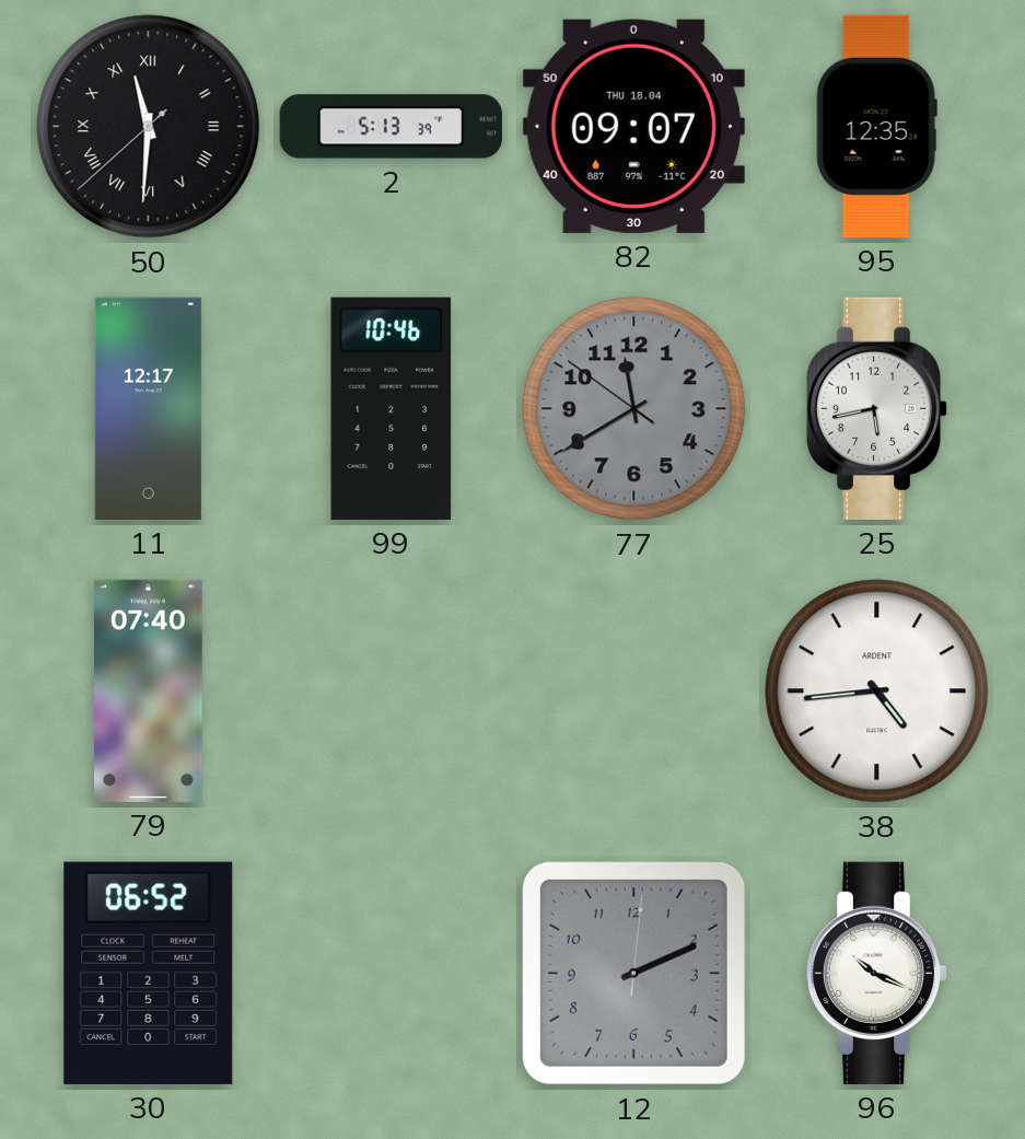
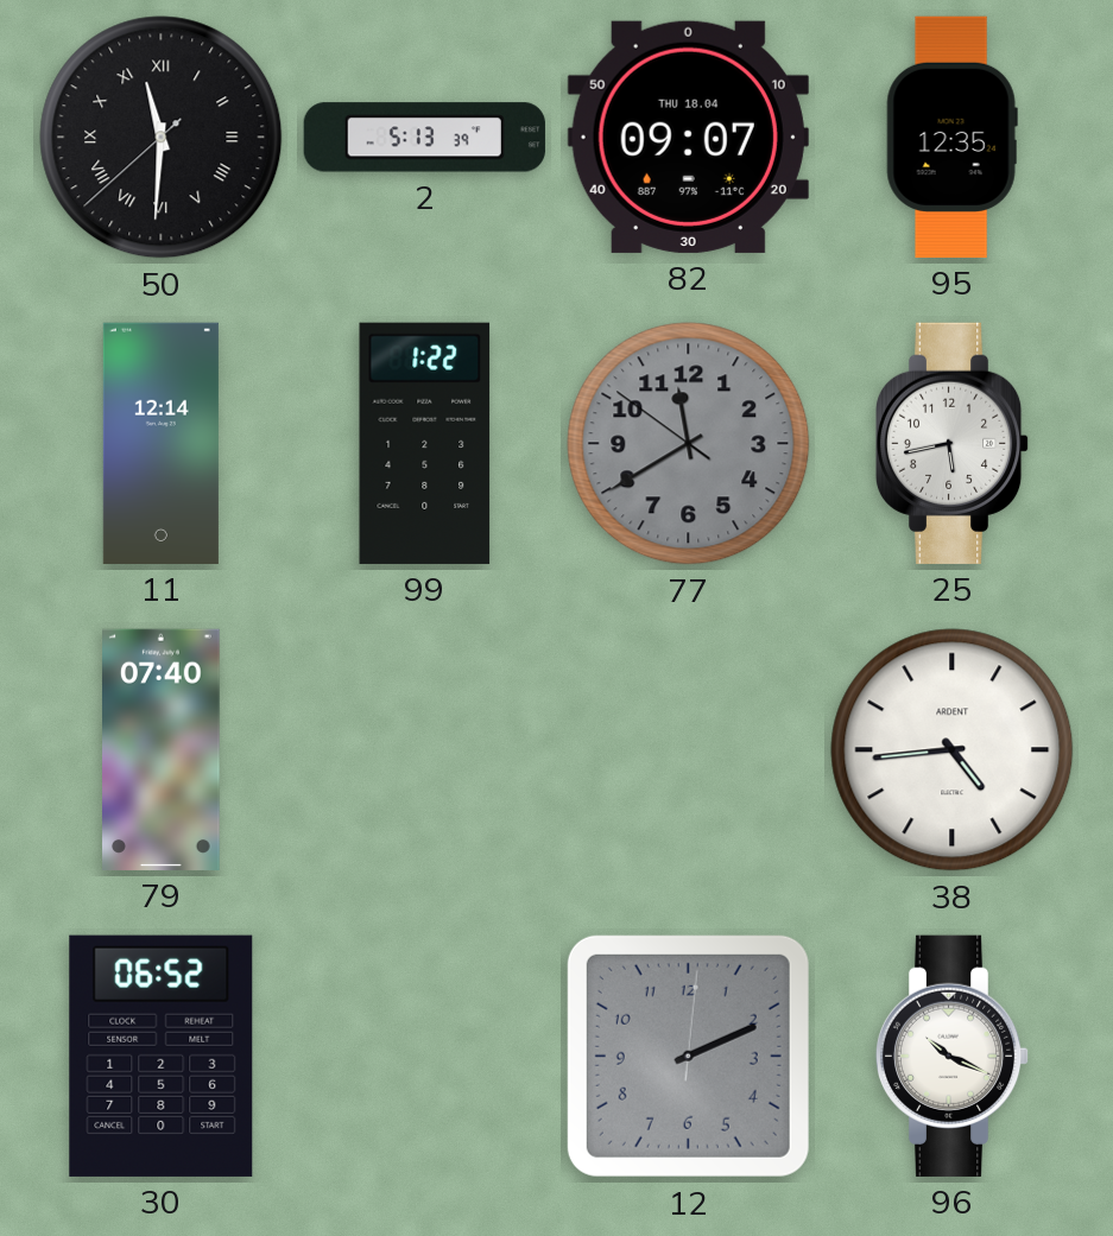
11: 12:17 -> 12:14
99: 10:46 -> 1:22
